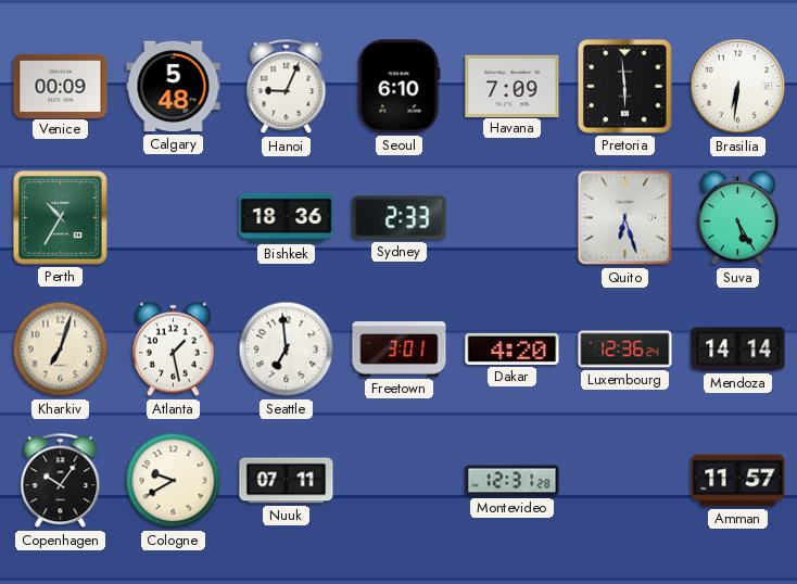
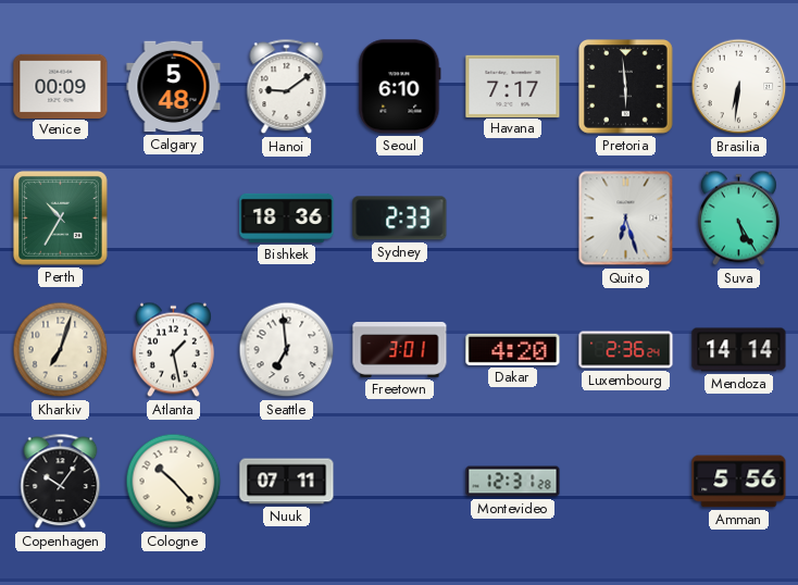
Hanoi: 9:04 -> 9:09
Havana: 7:09 -> 7:17
Luxembourg: 12:36 -> 2:36
Cologne: 9:40 -> 10:23
Amman: 11:57 -> 5:56
